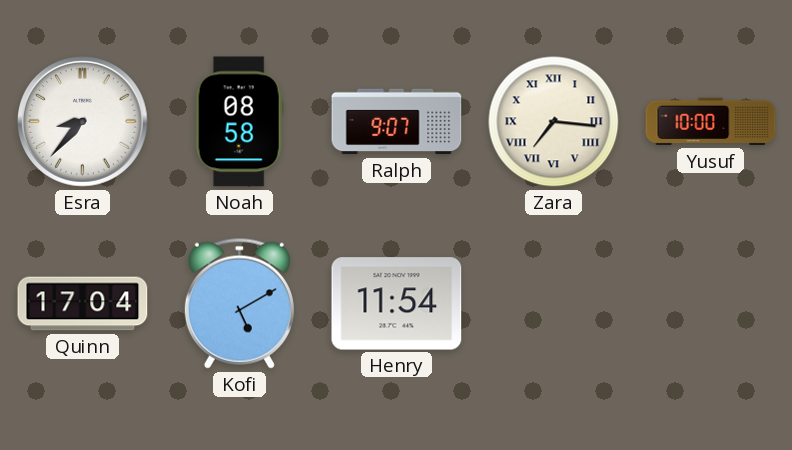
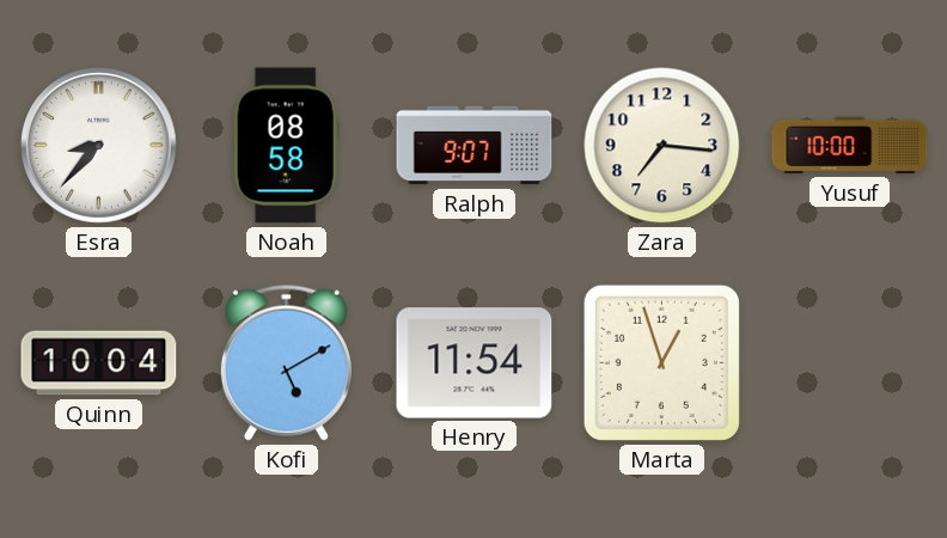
Zara numerals: Roman -> Arabic
Quinn: 17:04 -> 10:04
Marta: none -> 12:57
